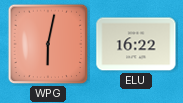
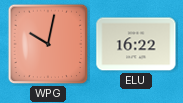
WPG: 6:02 -> 10:02
